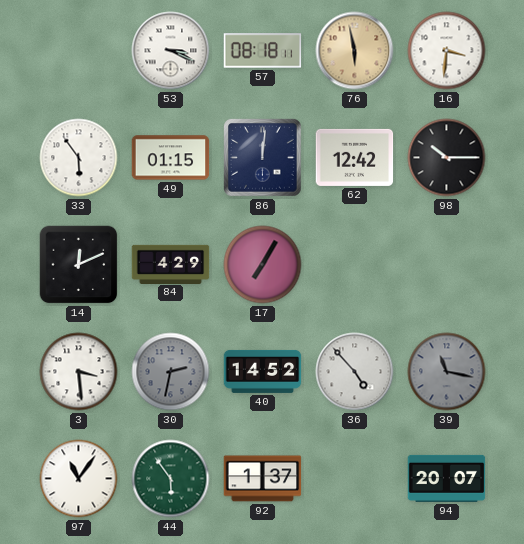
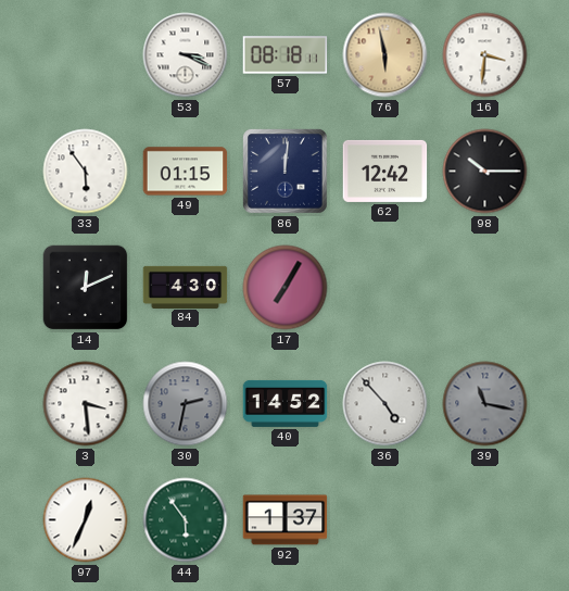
84: 4:29 -> 4:30
97: 11:06 -> 12:34
94: 20:07 -> none
